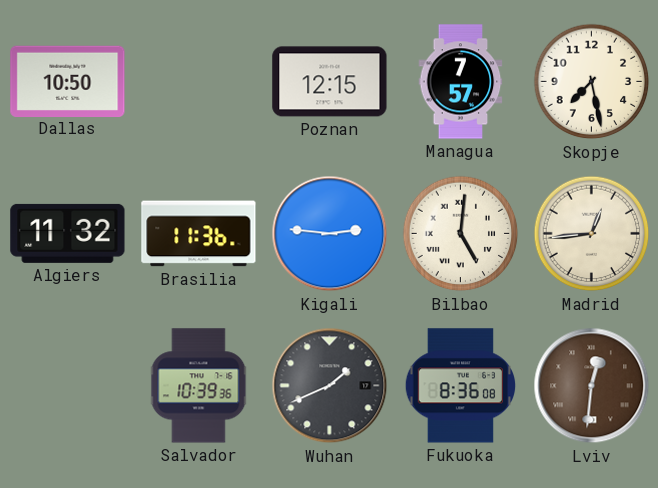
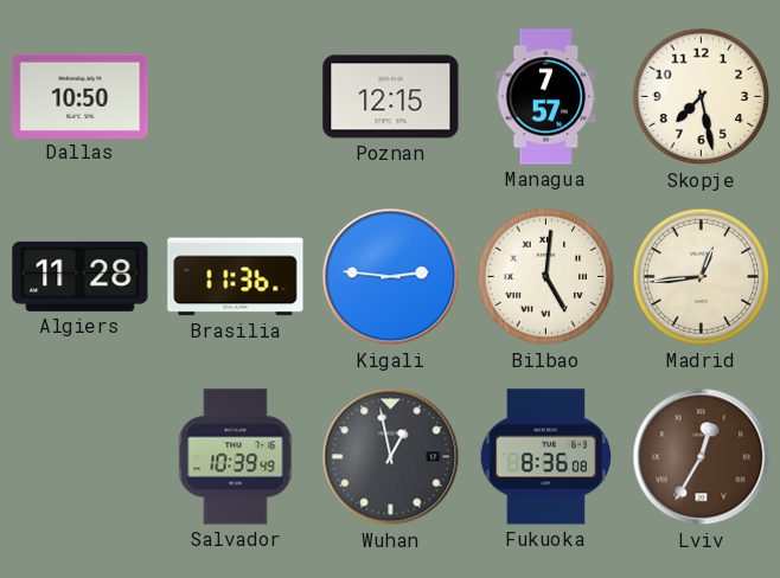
Algiers: 11:32 -> 11:28
Salvador: 10:39:36 -> 10:39:49
Wuhan: 1:41 -> 12:58
Lviv: 12:31 -> 12:35
